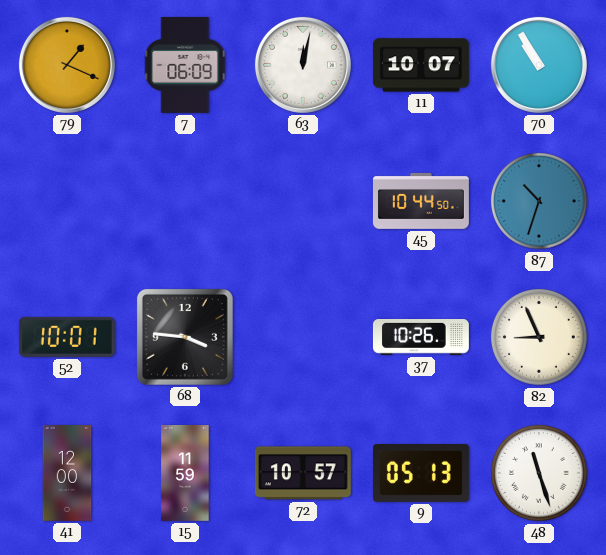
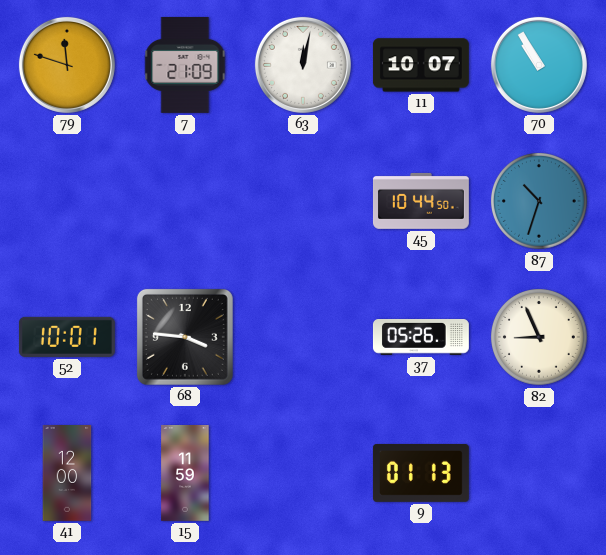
79: 1:19 -> 11:48
7: 06:09 -> 21:09
37: 10:26 -> 05:26
72: 10:57 -> none
9: 05:13 -> 01:13
48: 11:27 -> none
